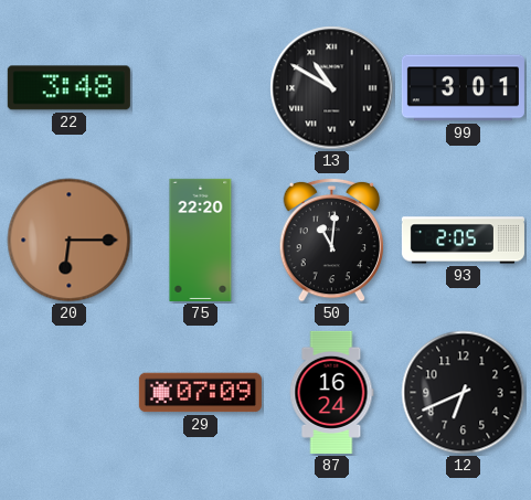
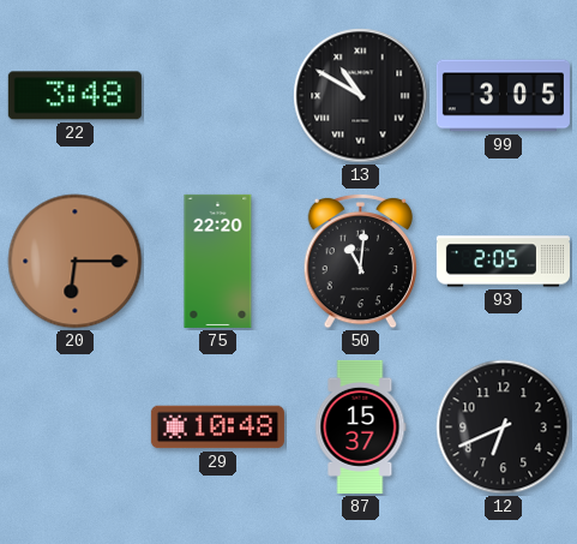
99: 3:01 -> 3:05
29: 07:09 -> 10:48
87: 16:24 -> 15:37
